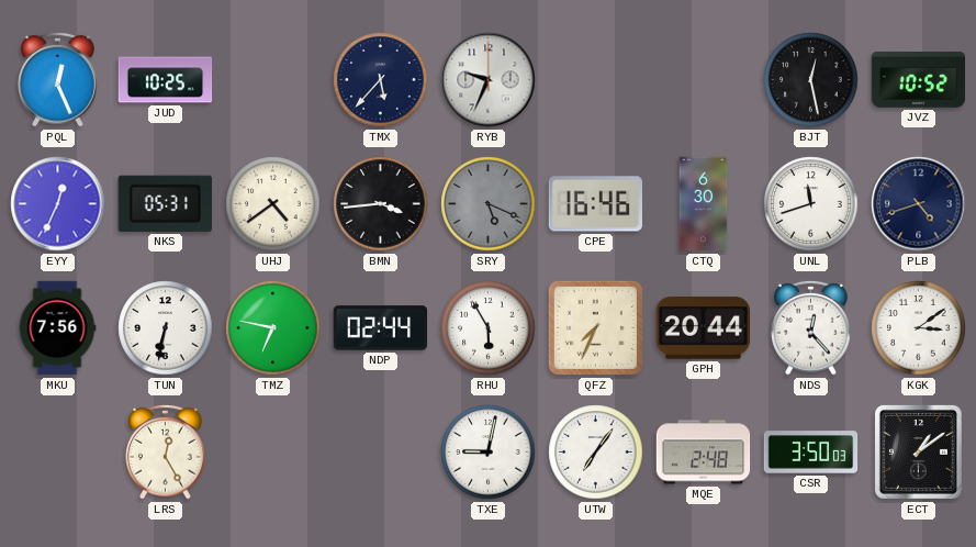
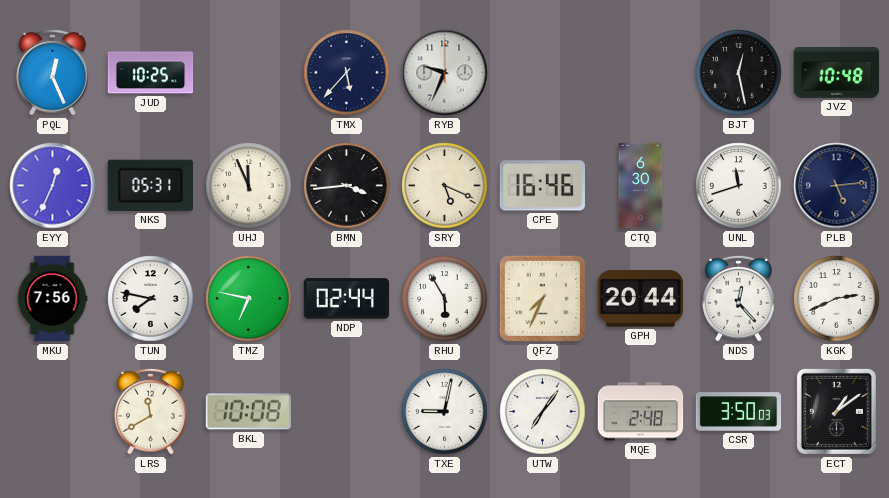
JVZ: 10:52 -> 10:48
UHJ: 4:39 -> 11:56
SRY dial: grey -> cream
PLB: 4:42 -> 5:14
TUN: 6:32 -> 7:47
KGK: 3:09 -> 2:41
LRS: 12:25 -> 11:40
BKL: none -> 10:08
